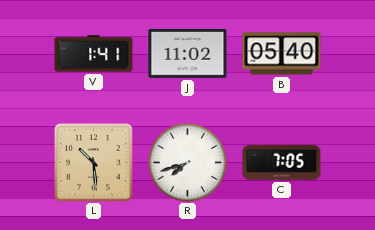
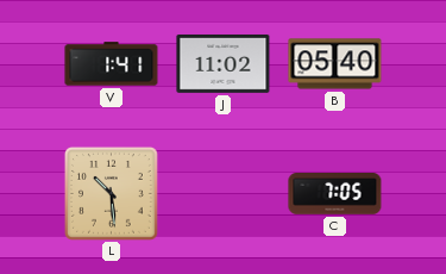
R: 7:42 -> none
